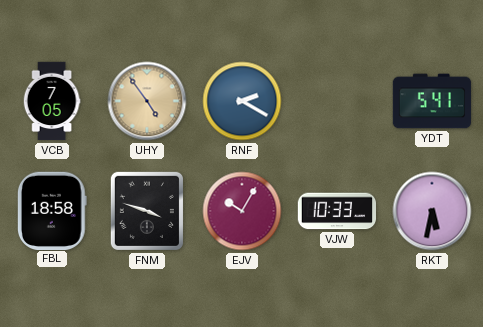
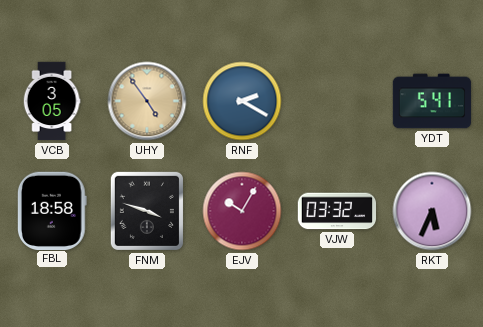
VCB: 7:05 -> 3:05
VJW: 10:33 -> 03:32
RKT: 5:32 -> 5:34
